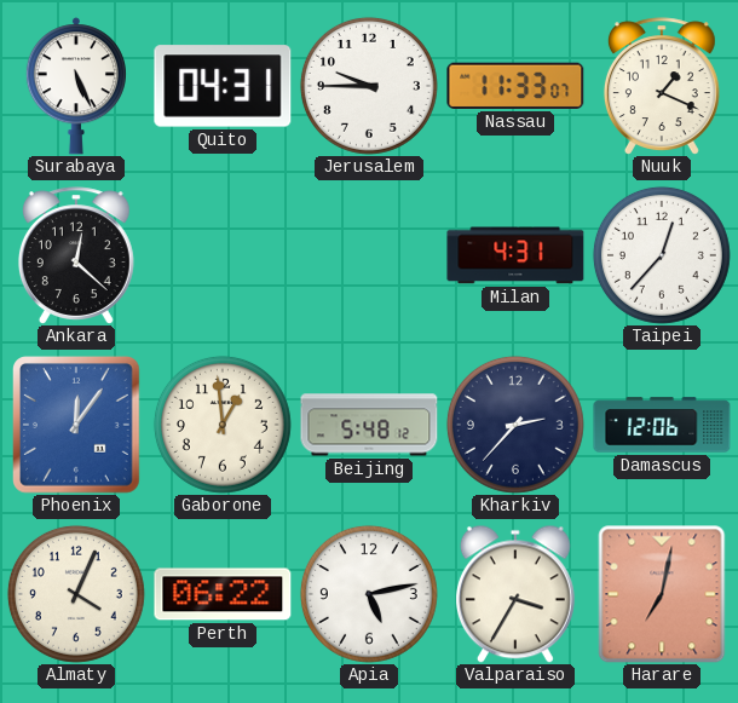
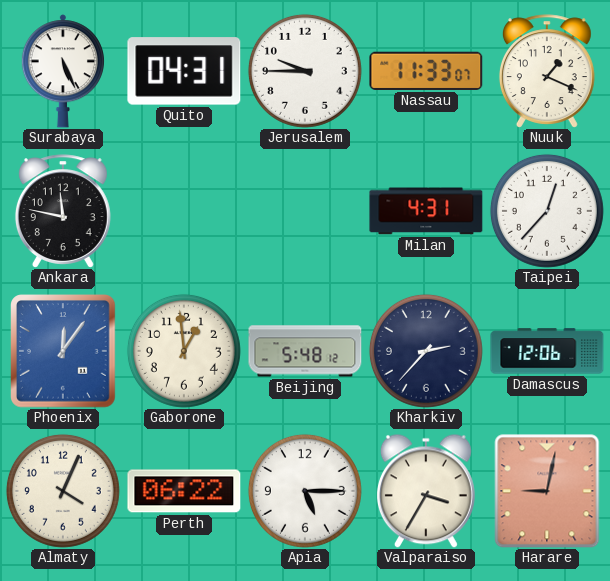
Ankara: 12:22 -> 11:47
Apia: 5:13 -> 5:15
Harare: 7:02 -> 9:02
